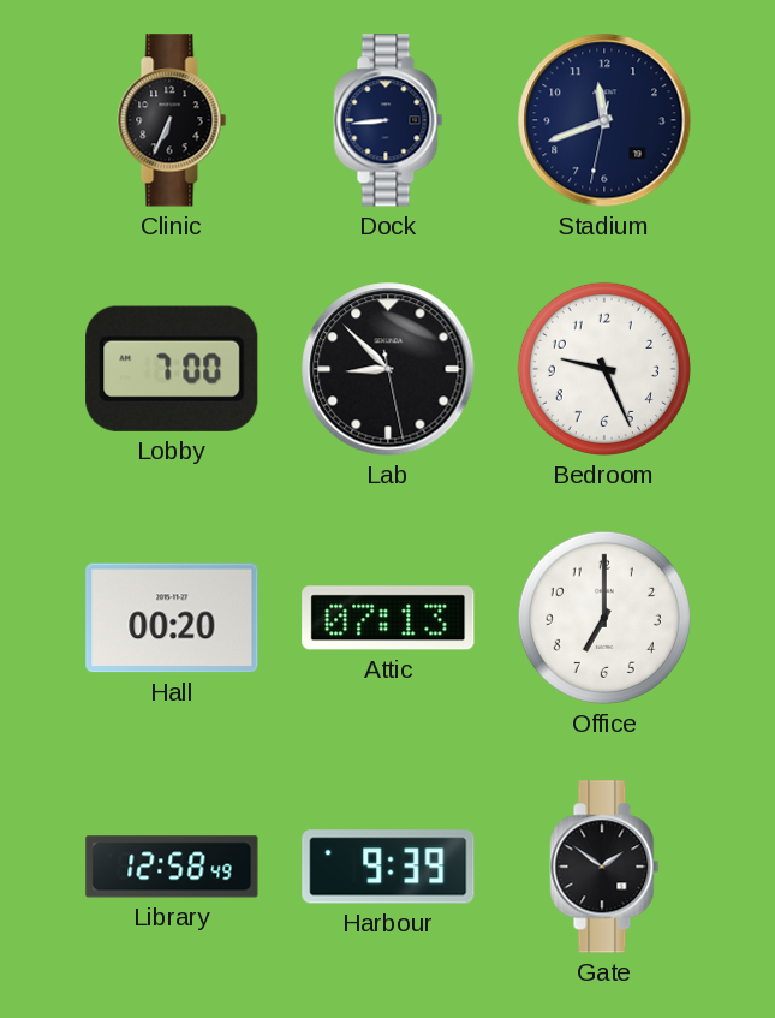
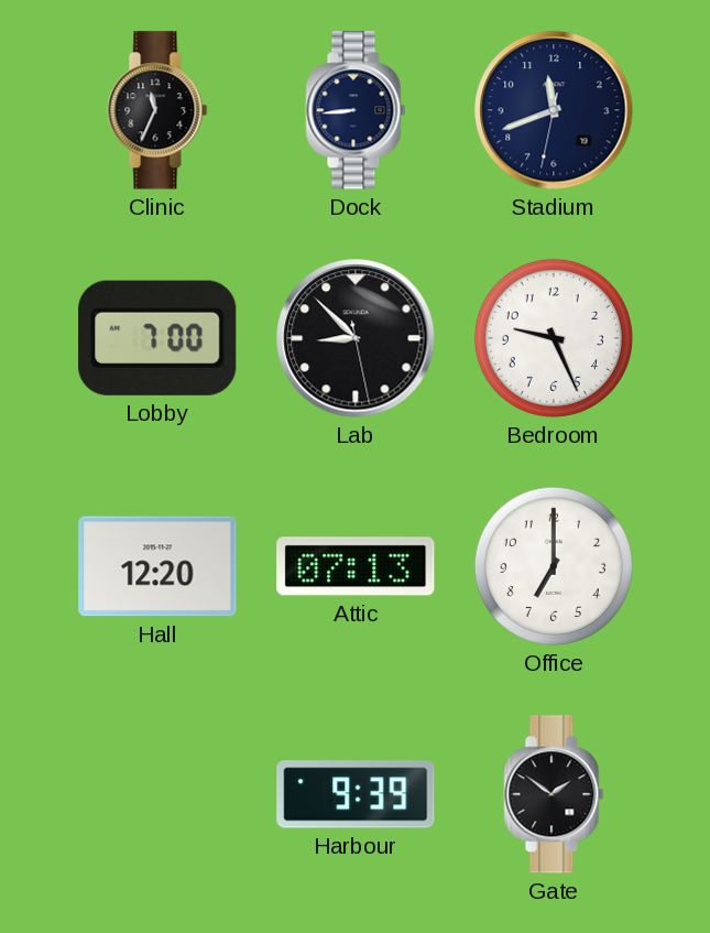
Clinic: 6:34 -> 11:34
Hall: 00:20 -> 12:20
Library: 12:58 -> none
